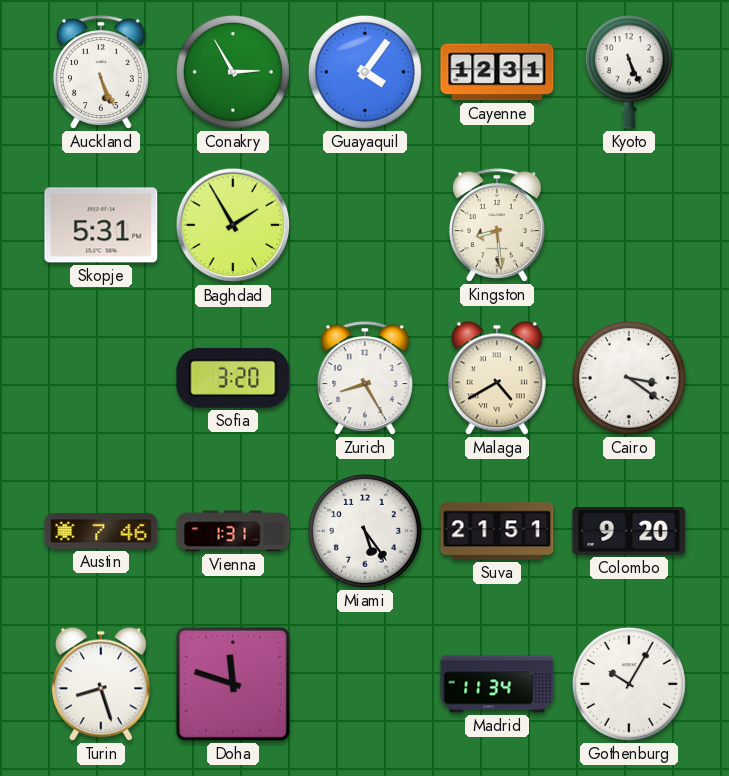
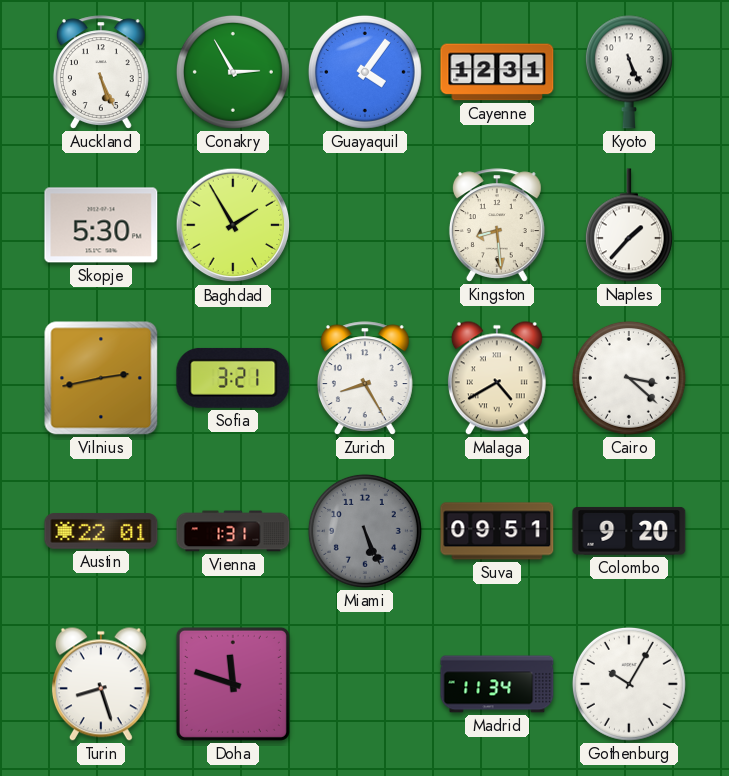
Skopje: 5:31 -> 5:30
Naples: none -> 1:37
Vilnius: none -> 2:43
Sofia: 3:20 -> 3:21
Cairo: 3:21 -> 3:22
Austin: 7:46 -> 22:01
Miami: 5:24 -> 5:26
Miami dial: white -> grey
Suva: 21:51 -> 09:51
